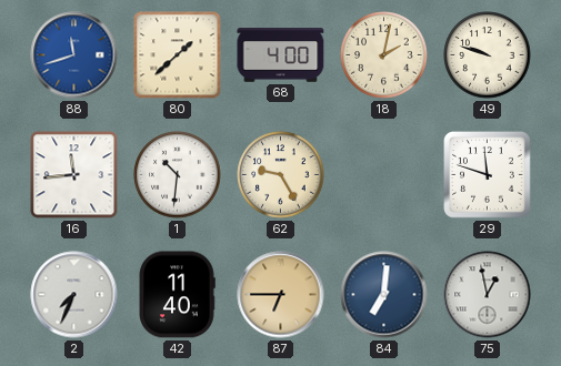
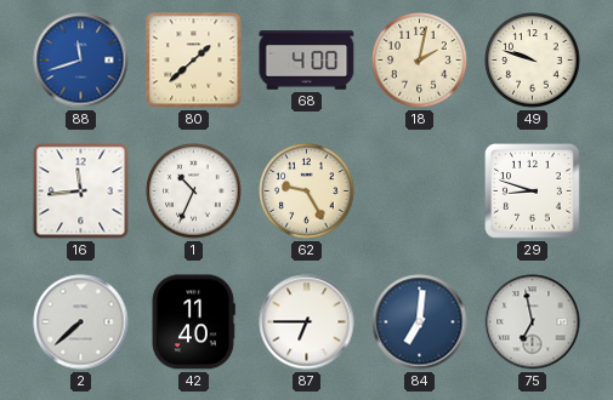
1: 10:31 -> 10:34
29: 11:48 -> 8:48
2: 7:34 -> 7:38
87 dial: champagne -> white
75: 12:58 -> 6:58
